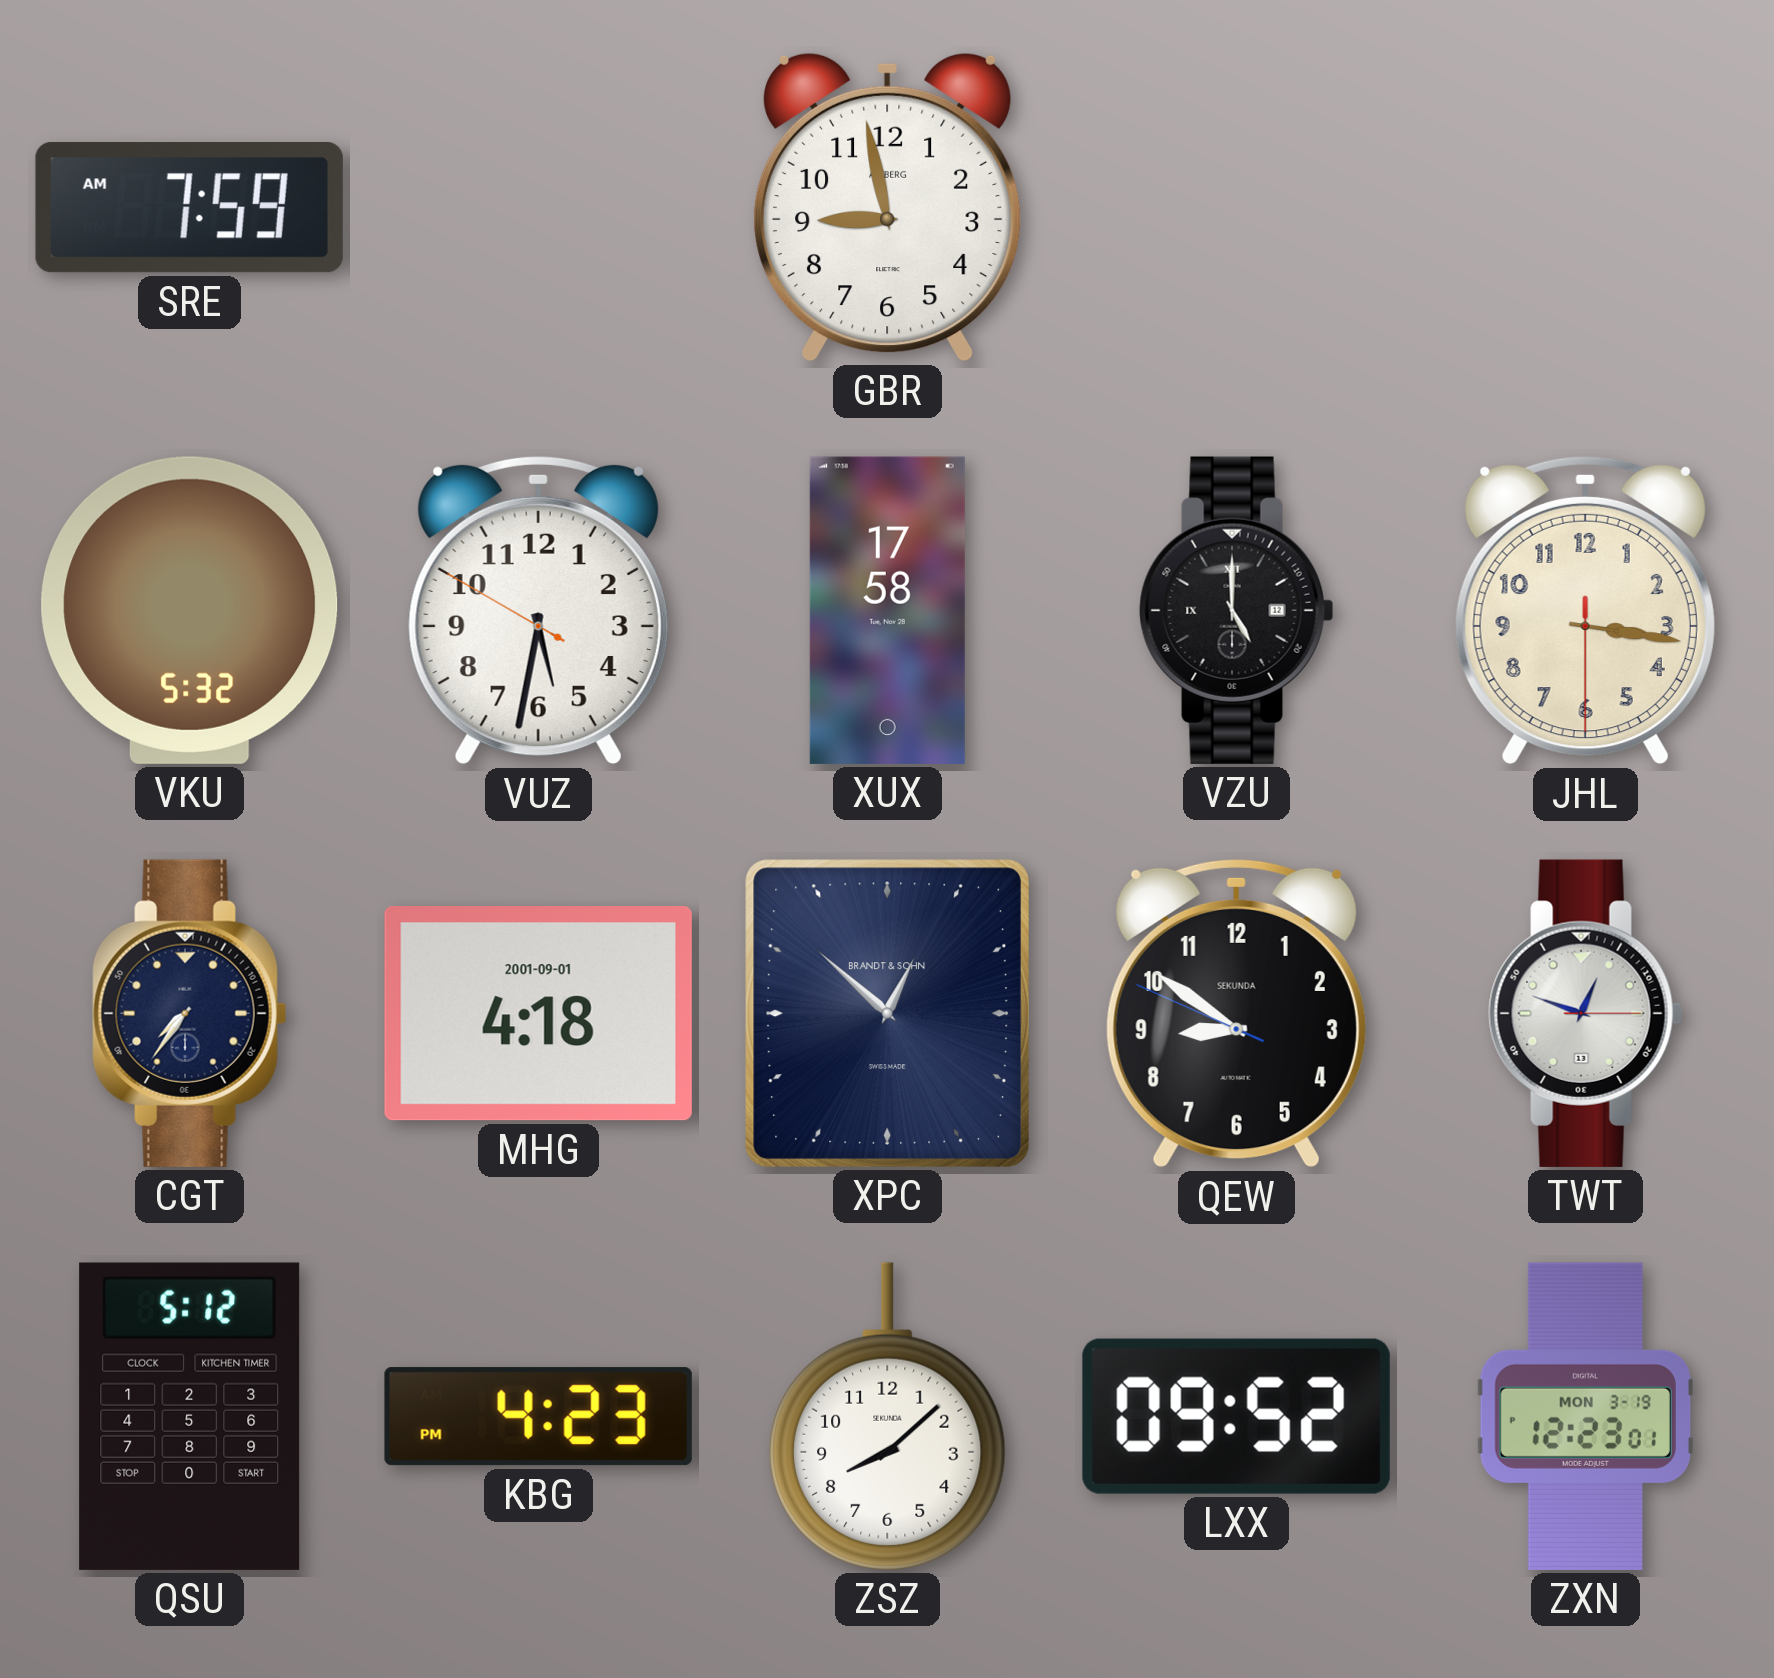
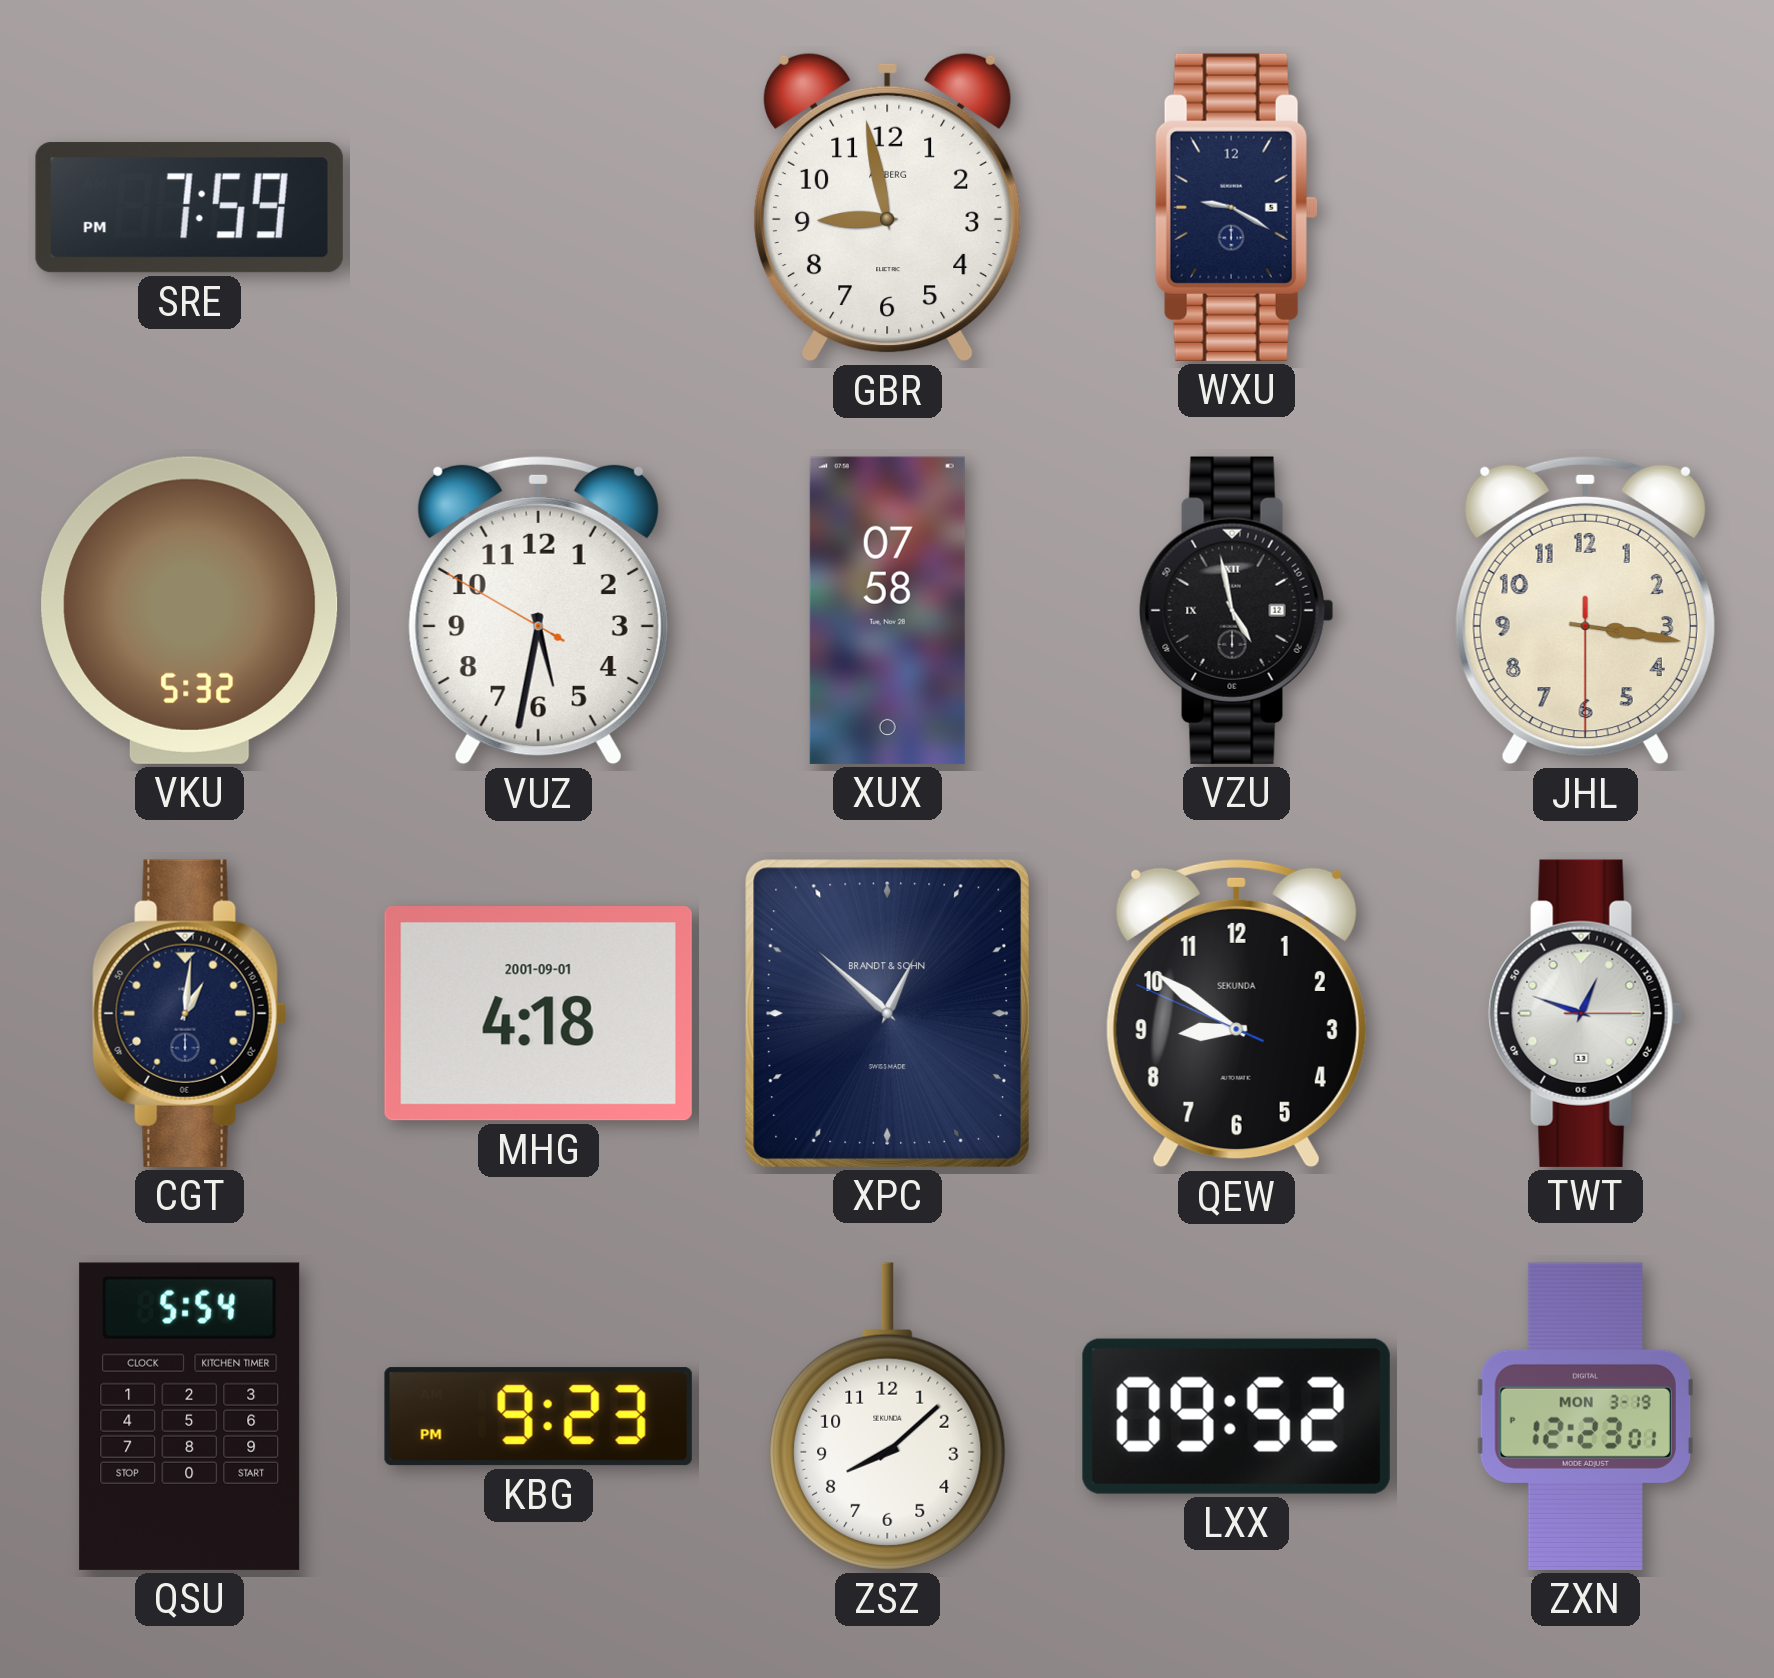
SRE: 7:59 AM -> 7:59 PM
WXU: none -> 9:20
XUX: 17:58 -> 07:58
VZU: 5:00 -> 4:58
CGT: 7:36 -> 1:01
QSU: 5:12 -> 5:54
KBG: 4:23 -> 9:23
